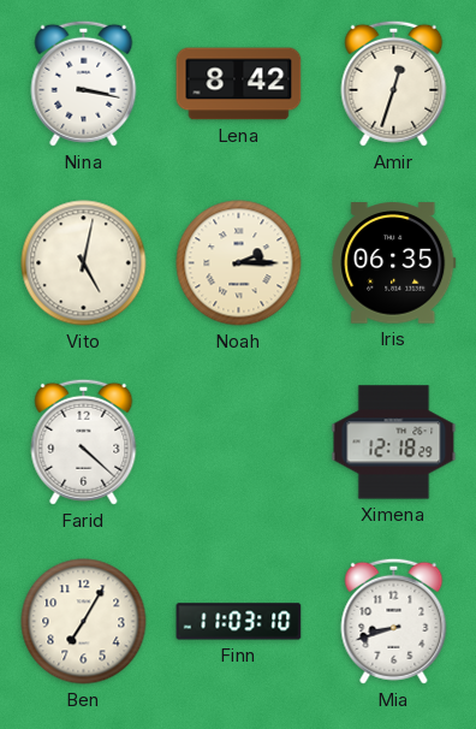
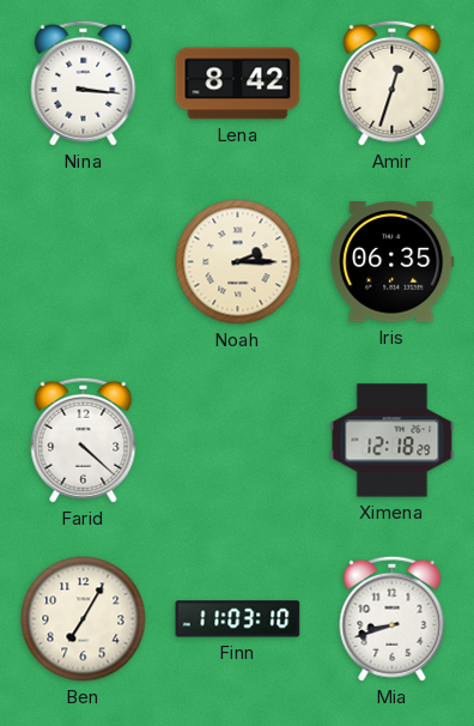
Nina: 3:17 -> 3:16
Vito: 5:02 -> none
